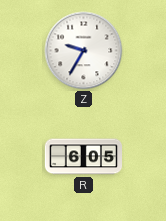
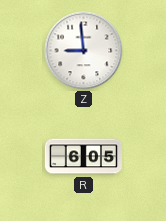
Z: 9:35 -> 8:59
